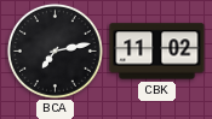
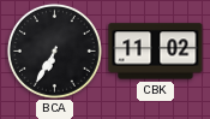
BCA: 7:13 -> 6:35
